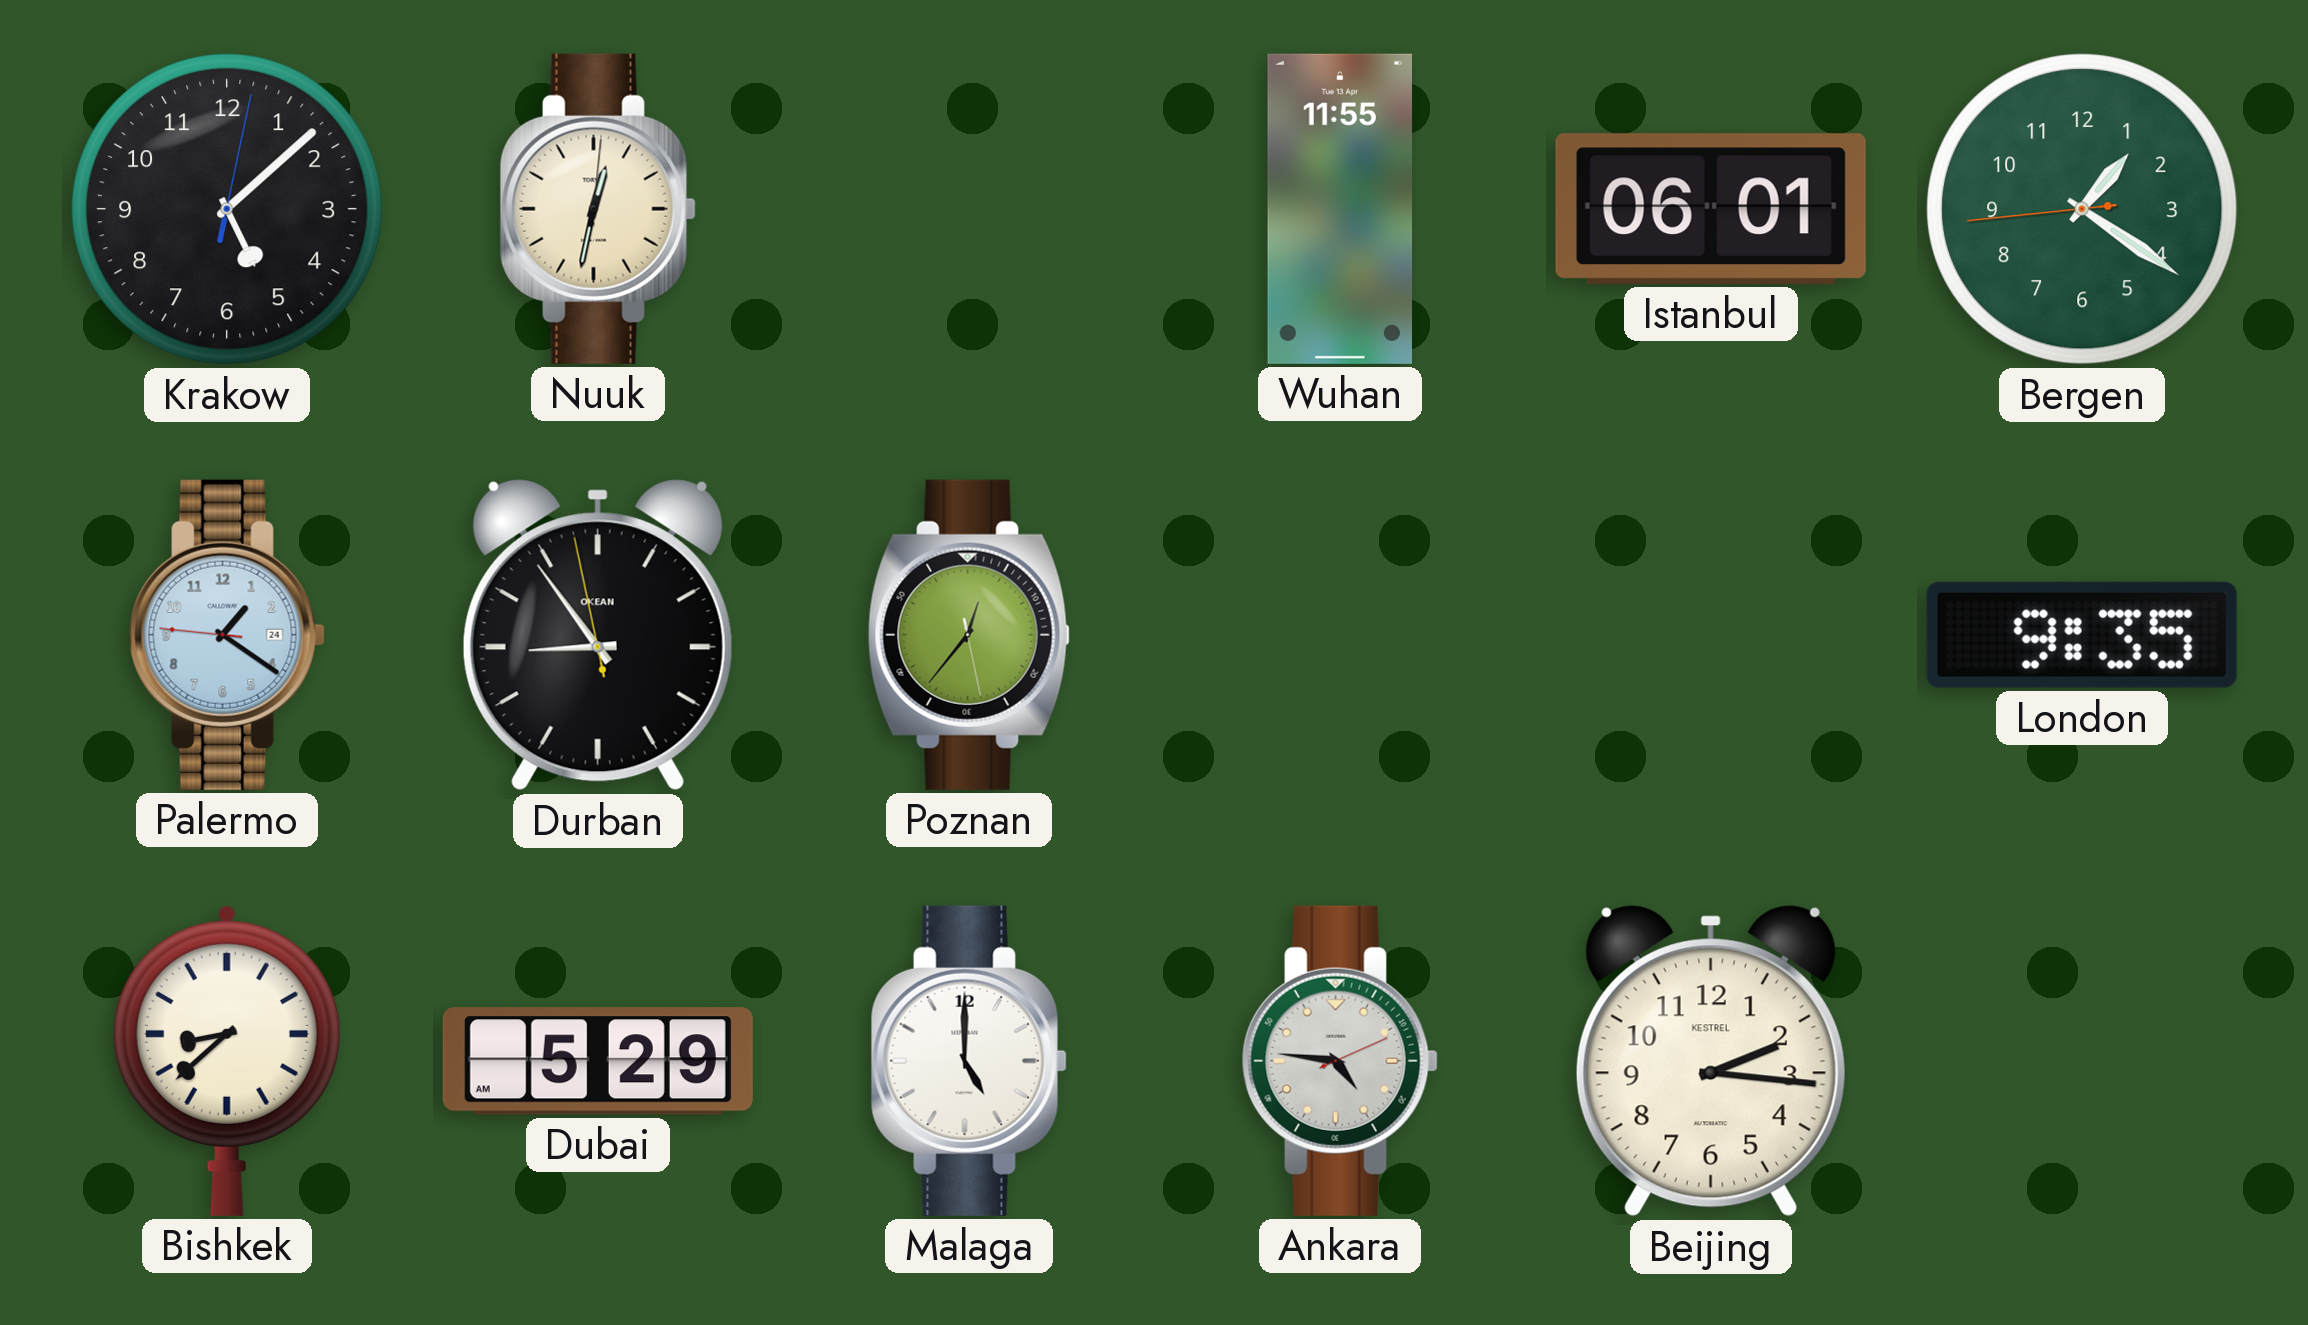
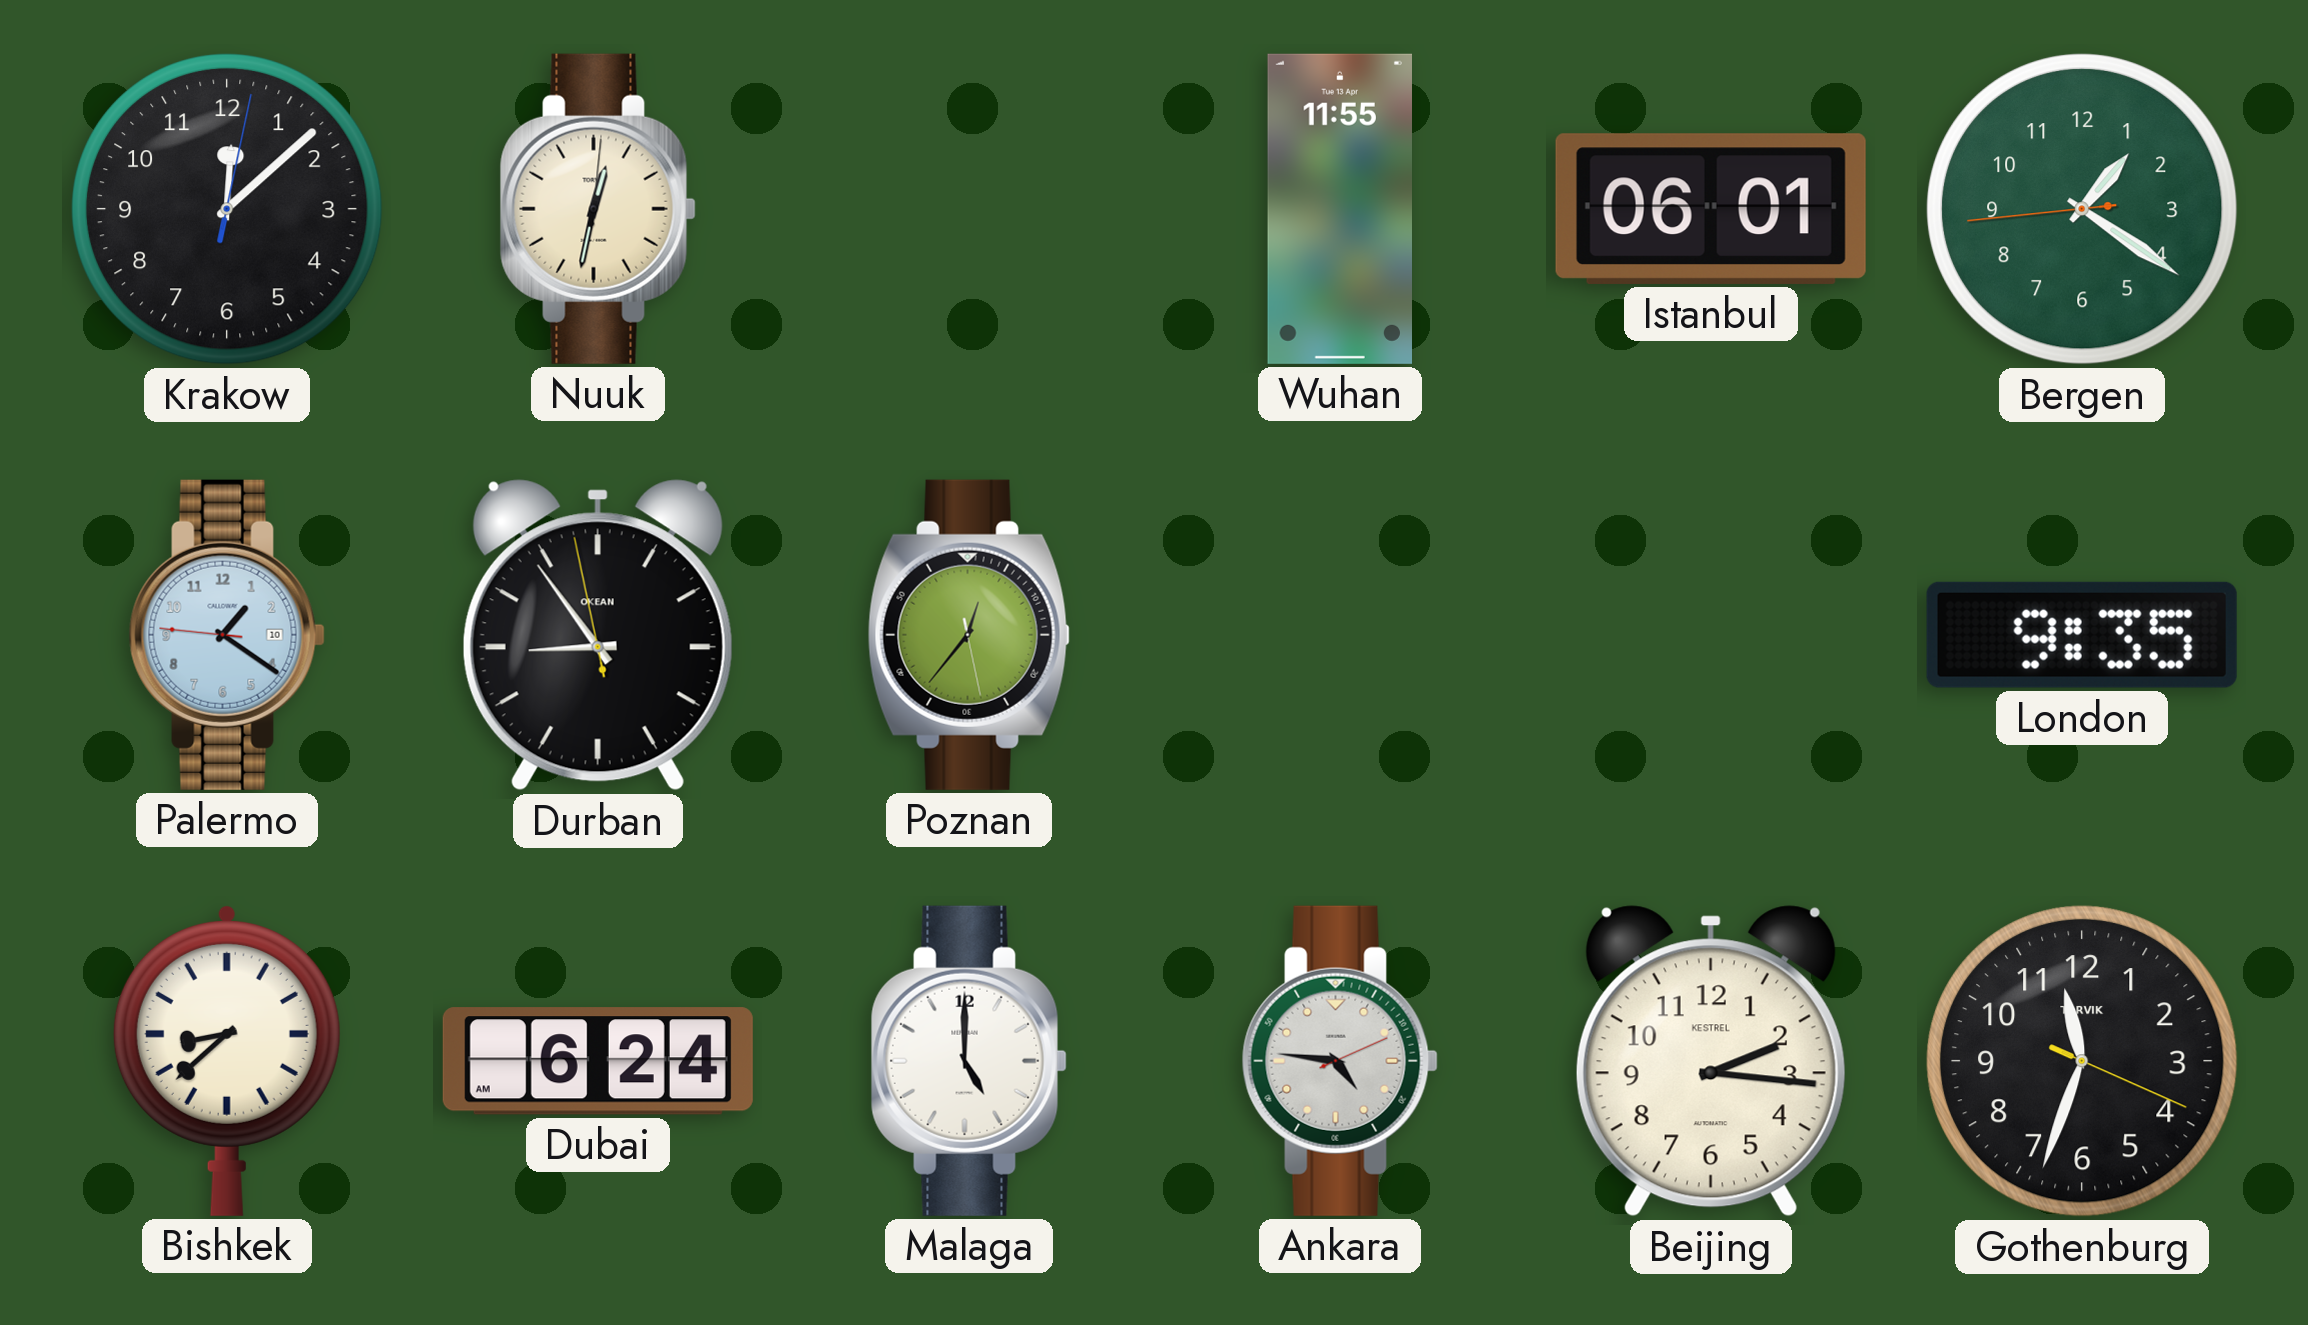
Krakow: 5:08 -> 12:08
Palermo date: 24 -> 10
Dubai: 5:29 -> 6:24
Gothenburg: none -> 11:33
